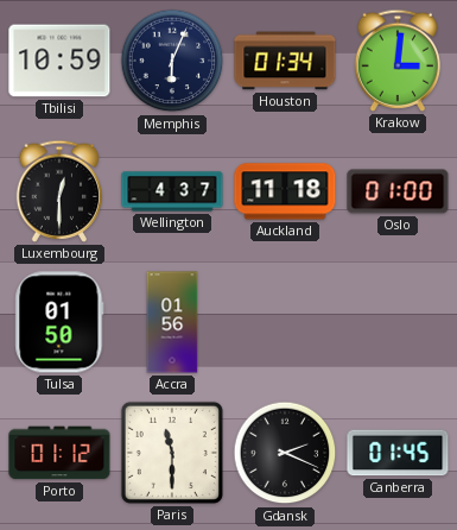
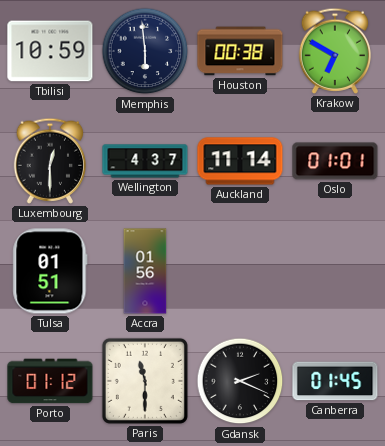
Memphis: 6:04 -> 5:59
Houston: 01:34 -> 00:38
Krakow: 3:01 -> 6:50
Auckland: 11:18 -> 11:14
Oslo: 01:00 -> 01:01
Tulsa: 01:50 -> 01:51
